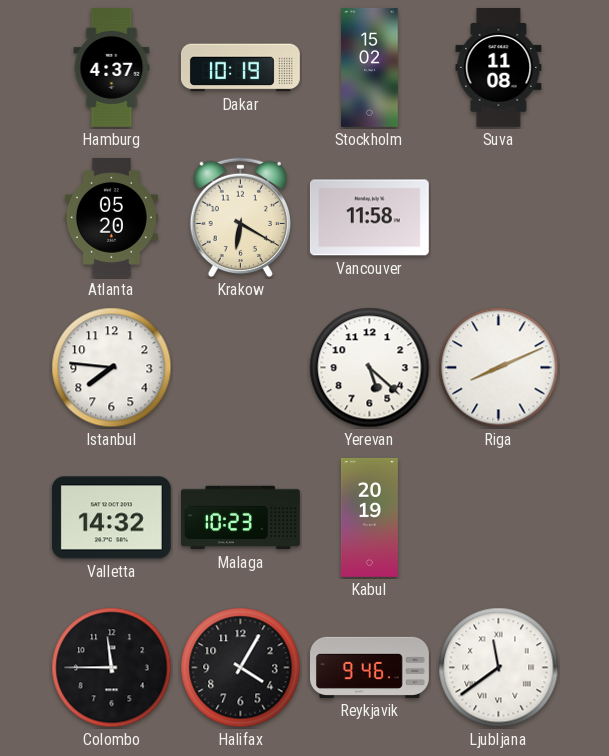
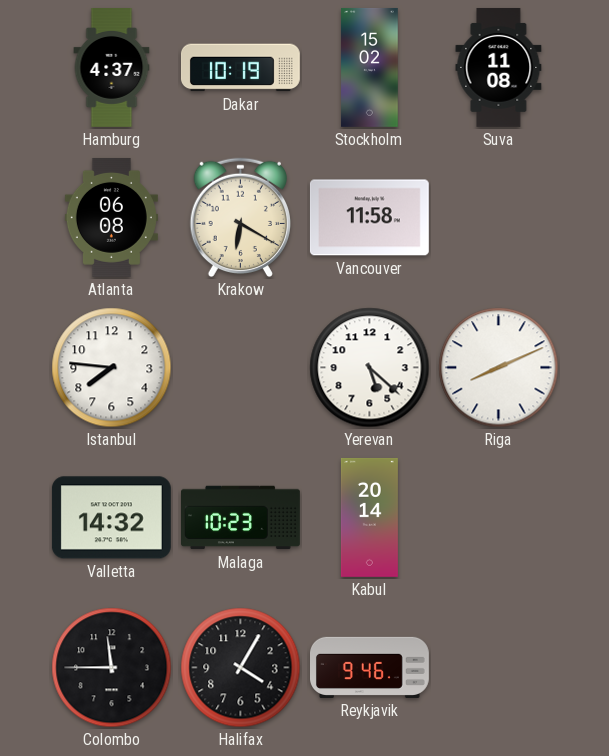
Atlanta: 05:20 -> 06:08
Kabul: 20:19 -> 20:14
Ljubljana: 11:39 -> none
